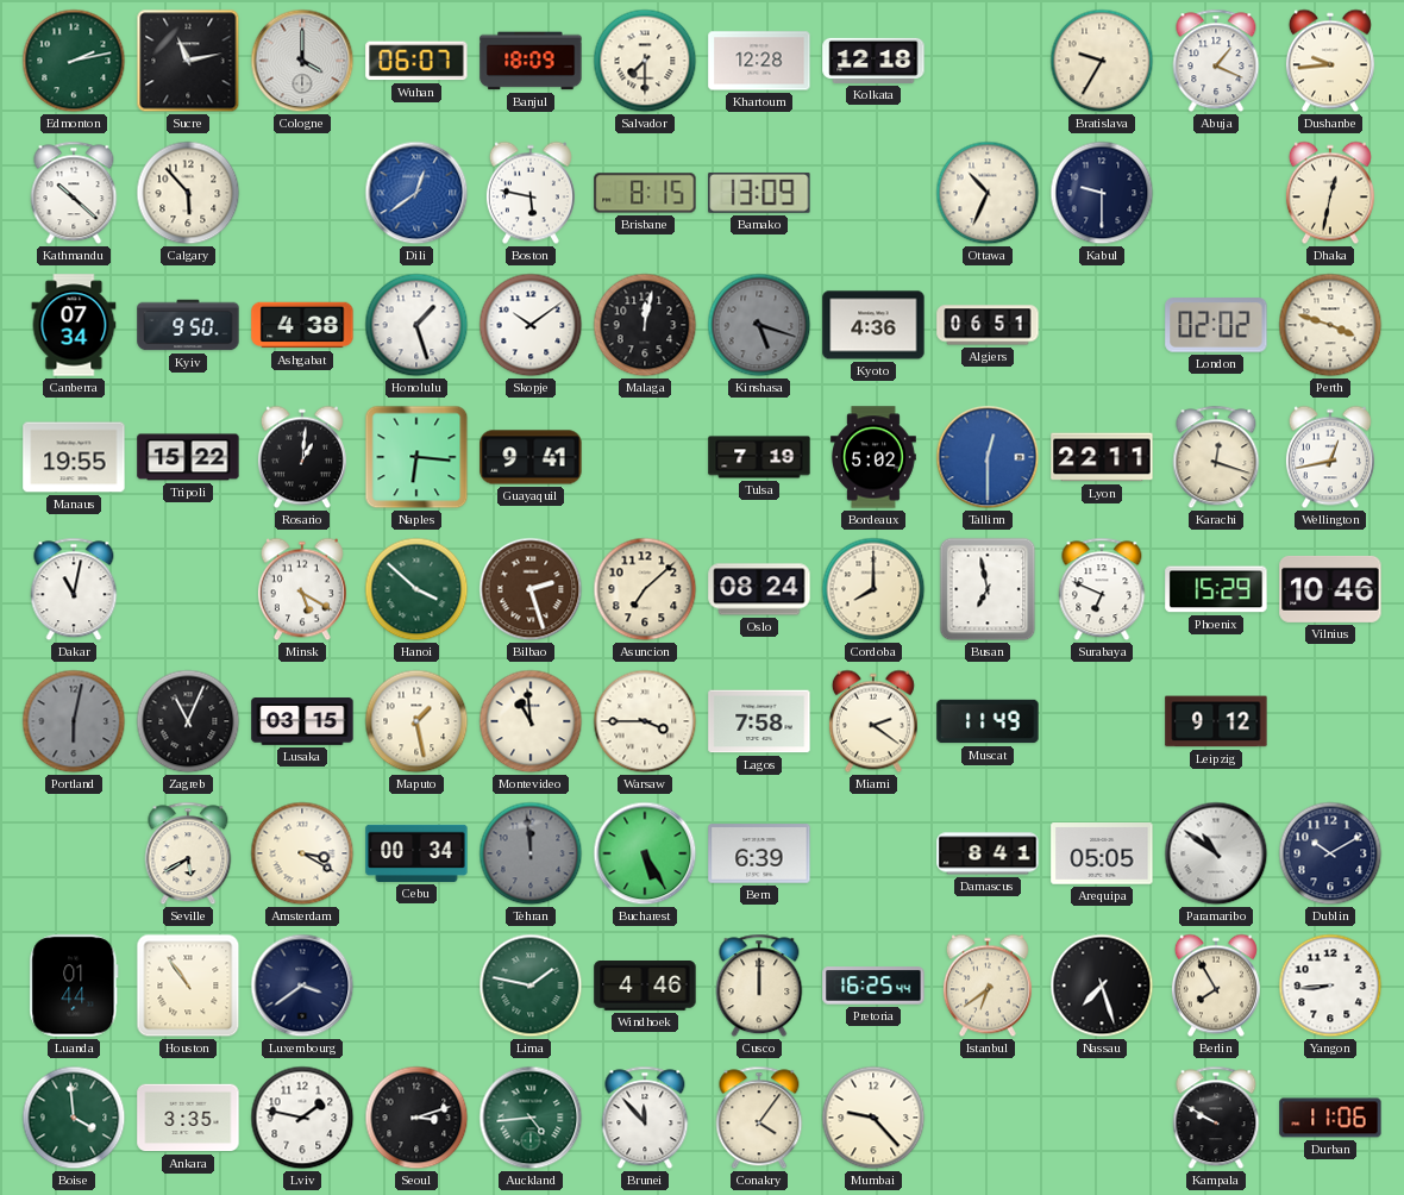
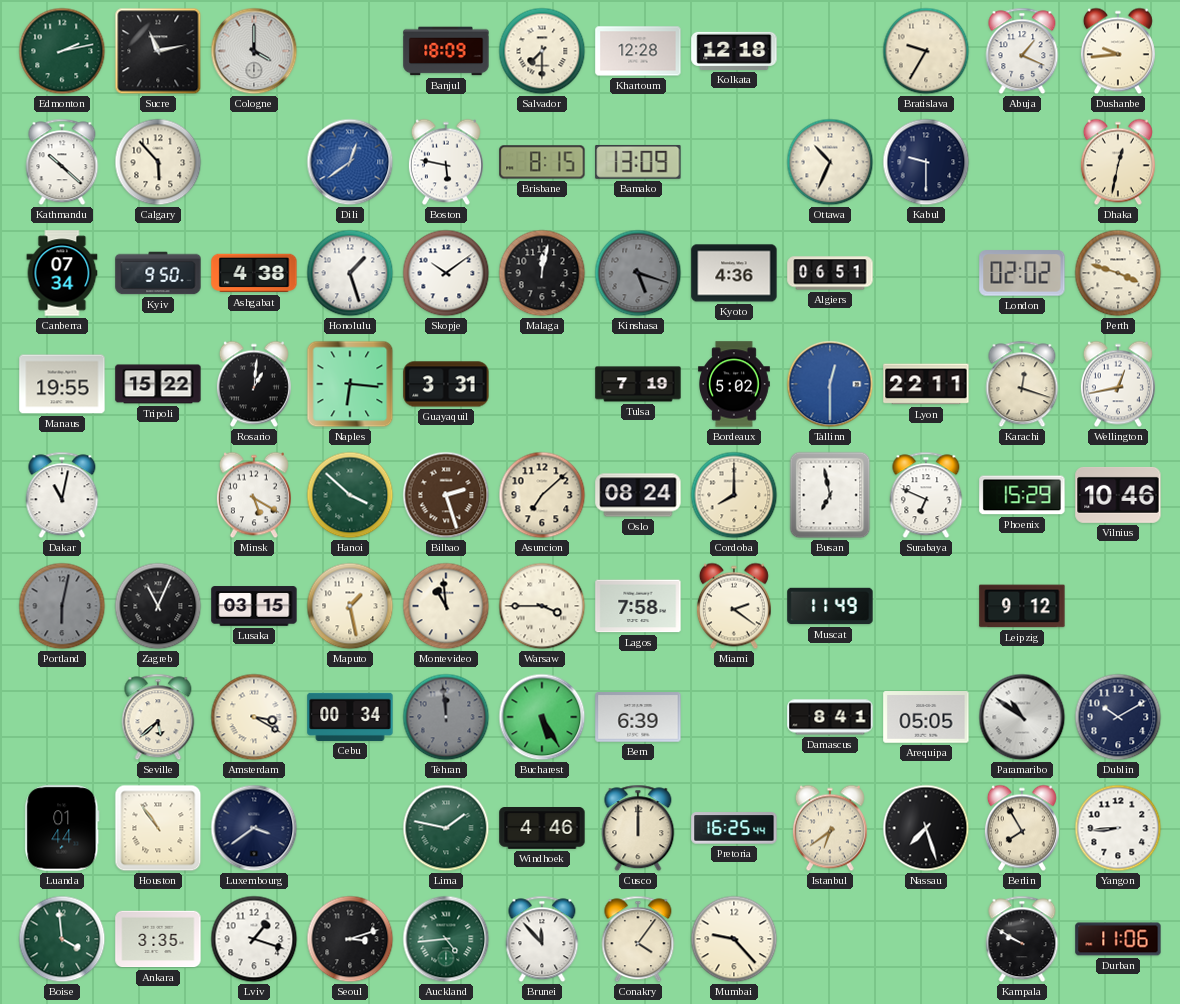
Wuhan: 06:07 -> none
Guayaquil: 9:41 -> 3:31
Seville: 5:40 -> 5:38
Lviv: 1:47 -> 1:18
